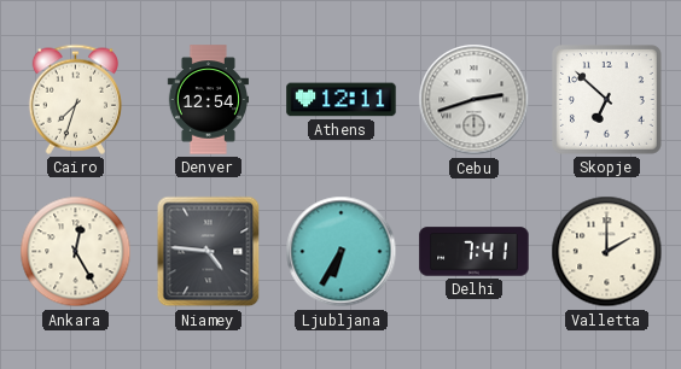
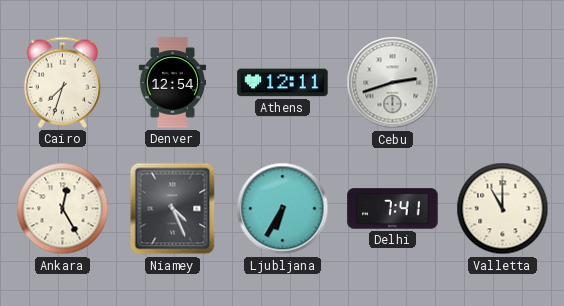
Skopje: 6:52 -> none
Niamey: 4:46 -> 4:26
Valletta: 2:00 -> 11:00
